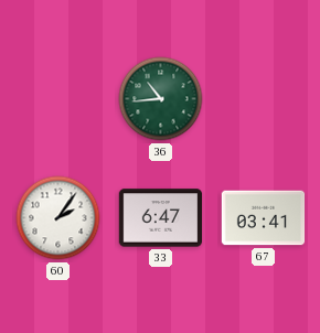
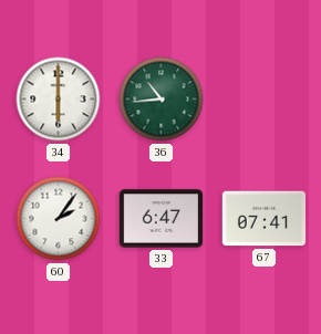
34: none -> 6:00
67: 03:41 -> 07:41
